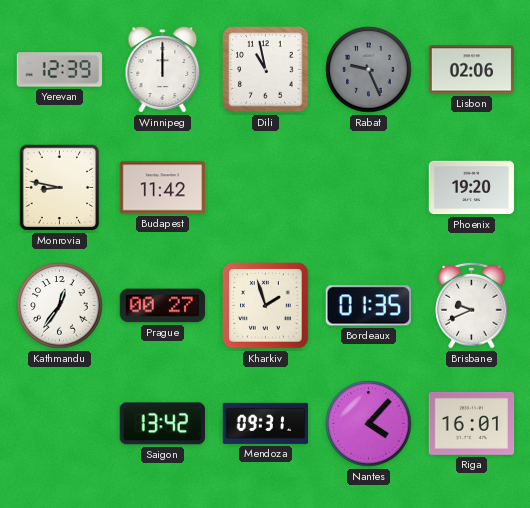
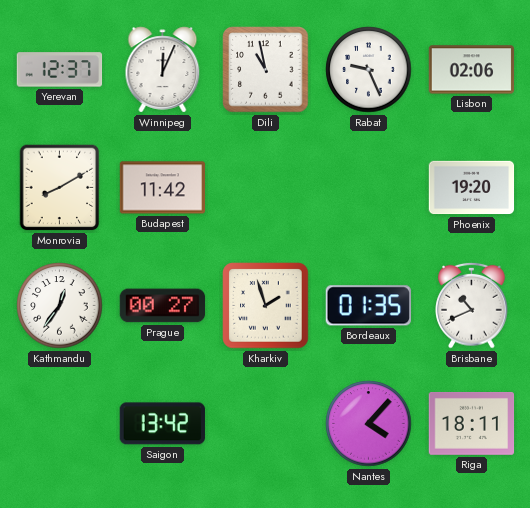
Yerevan: 12:39 -> 12:37
Winnipeg: 12:00 -> 12:04
Rabat dial: grey -> white
Monrovia: 8:47 -> 8:10
Brisbane: 9:41 -> 10:41
Mendoza: 09:31 -> none
Riga: 16:01 -> 18:11
